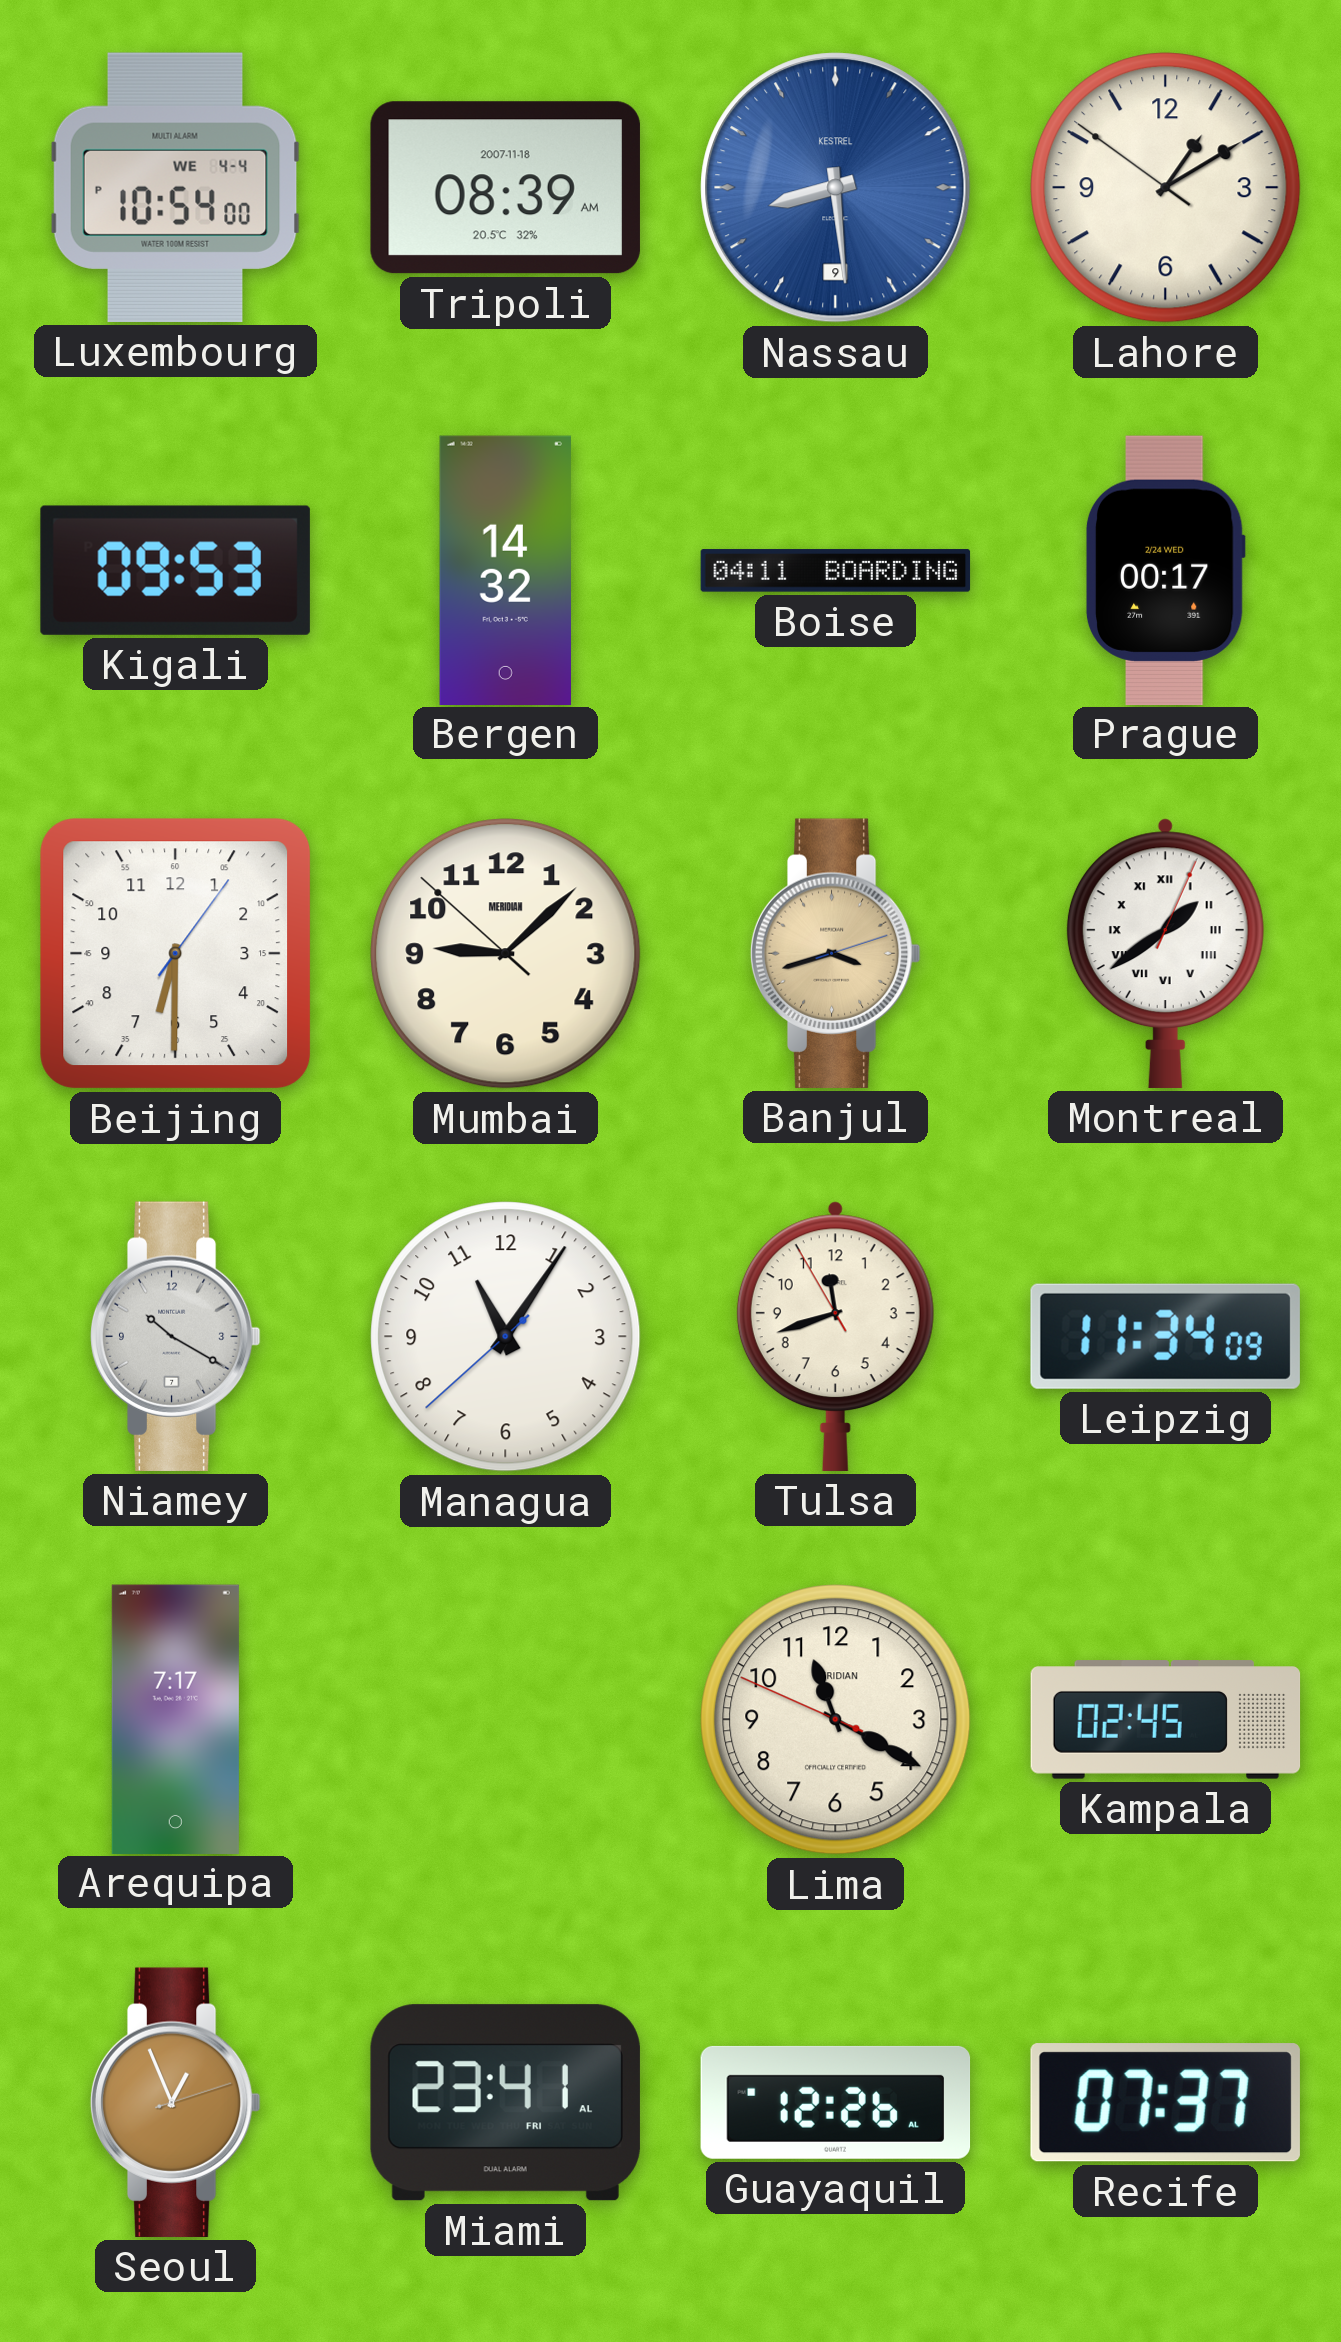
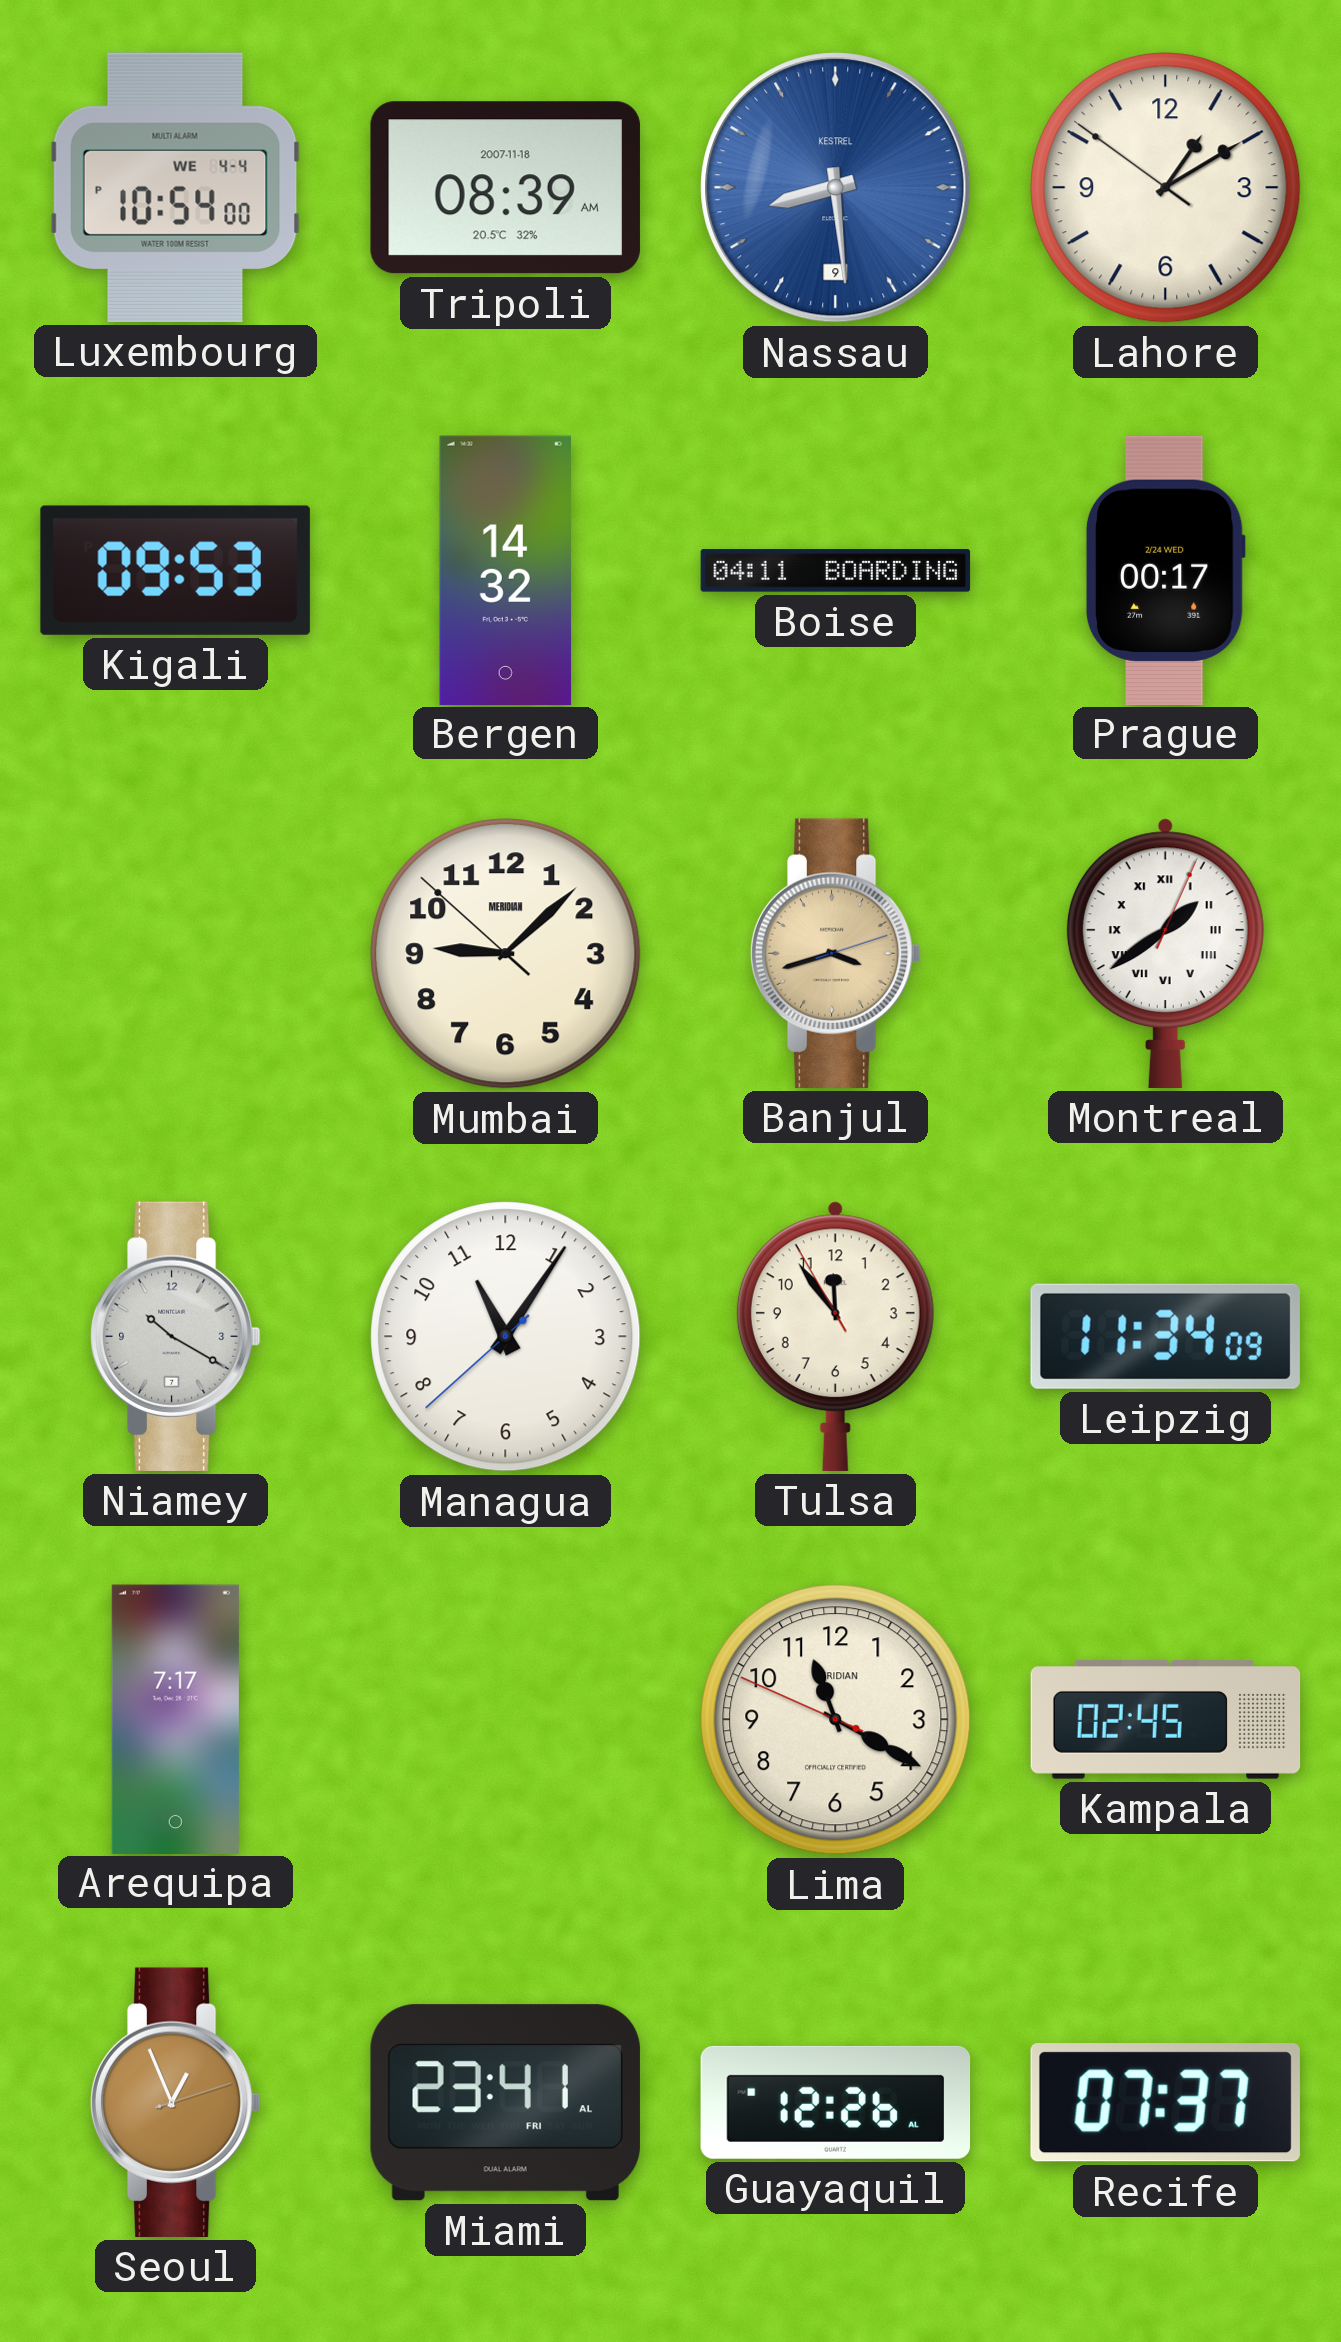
Beijing: 6:30 -> none
Tulsa: 11:41 -> 11:53
